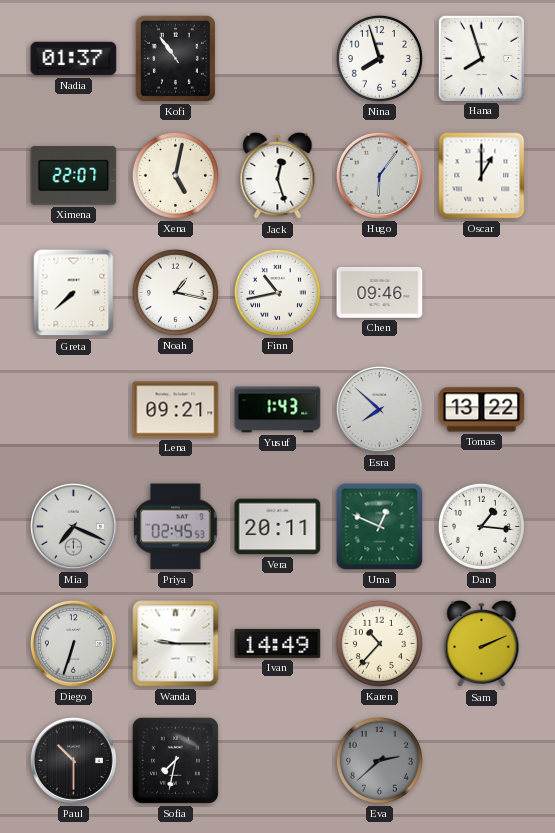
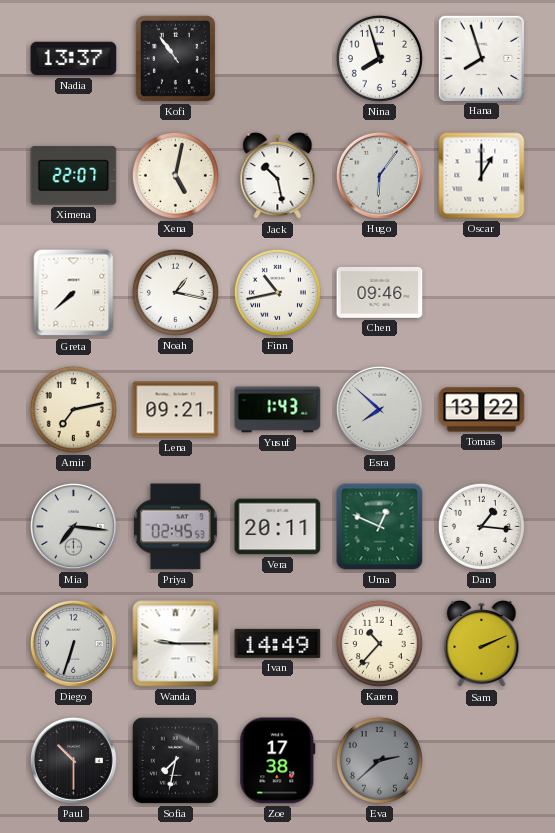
Nadia: 01:37 -> 13:37
Jack: 12:27 -> 10:28
Amir: none -> 7:13
Mia: 7:19 -> 7:16
Zoe: none -> 17:38
